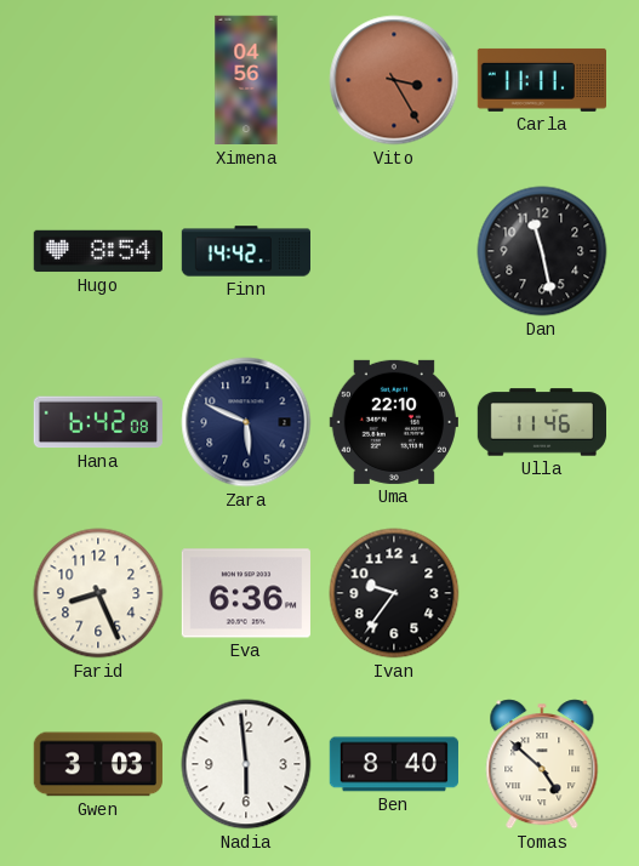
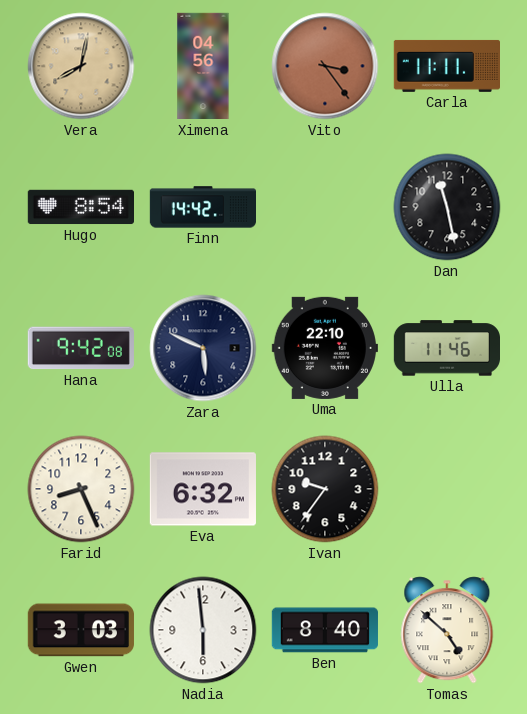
Vera: none -> 8:02
Vito: 3:25 -> 3:24
Hana: 6:42 -> 9:42
Eva: 6:36 -> 6:32
